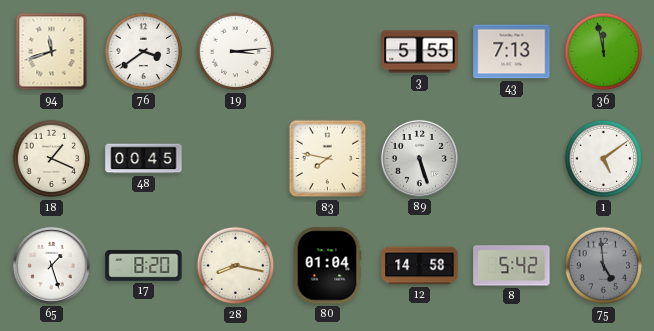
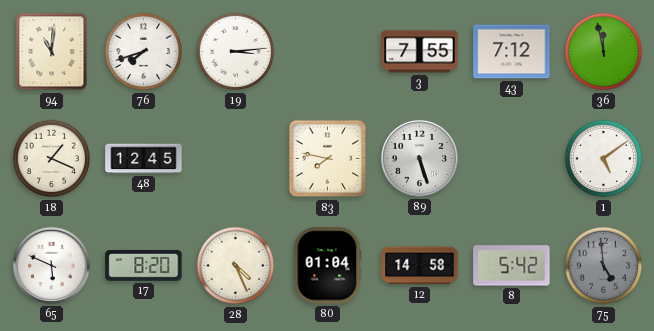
94: 11:42 -> 11:01
76: 3:39 -> 7:42
3: 5:55 -> 7:55
43: 7:13 -> 7:12
48: 00:45 -> 12:45
65: 1:27 -> 5:49
28: 8:17 -> 4:26
